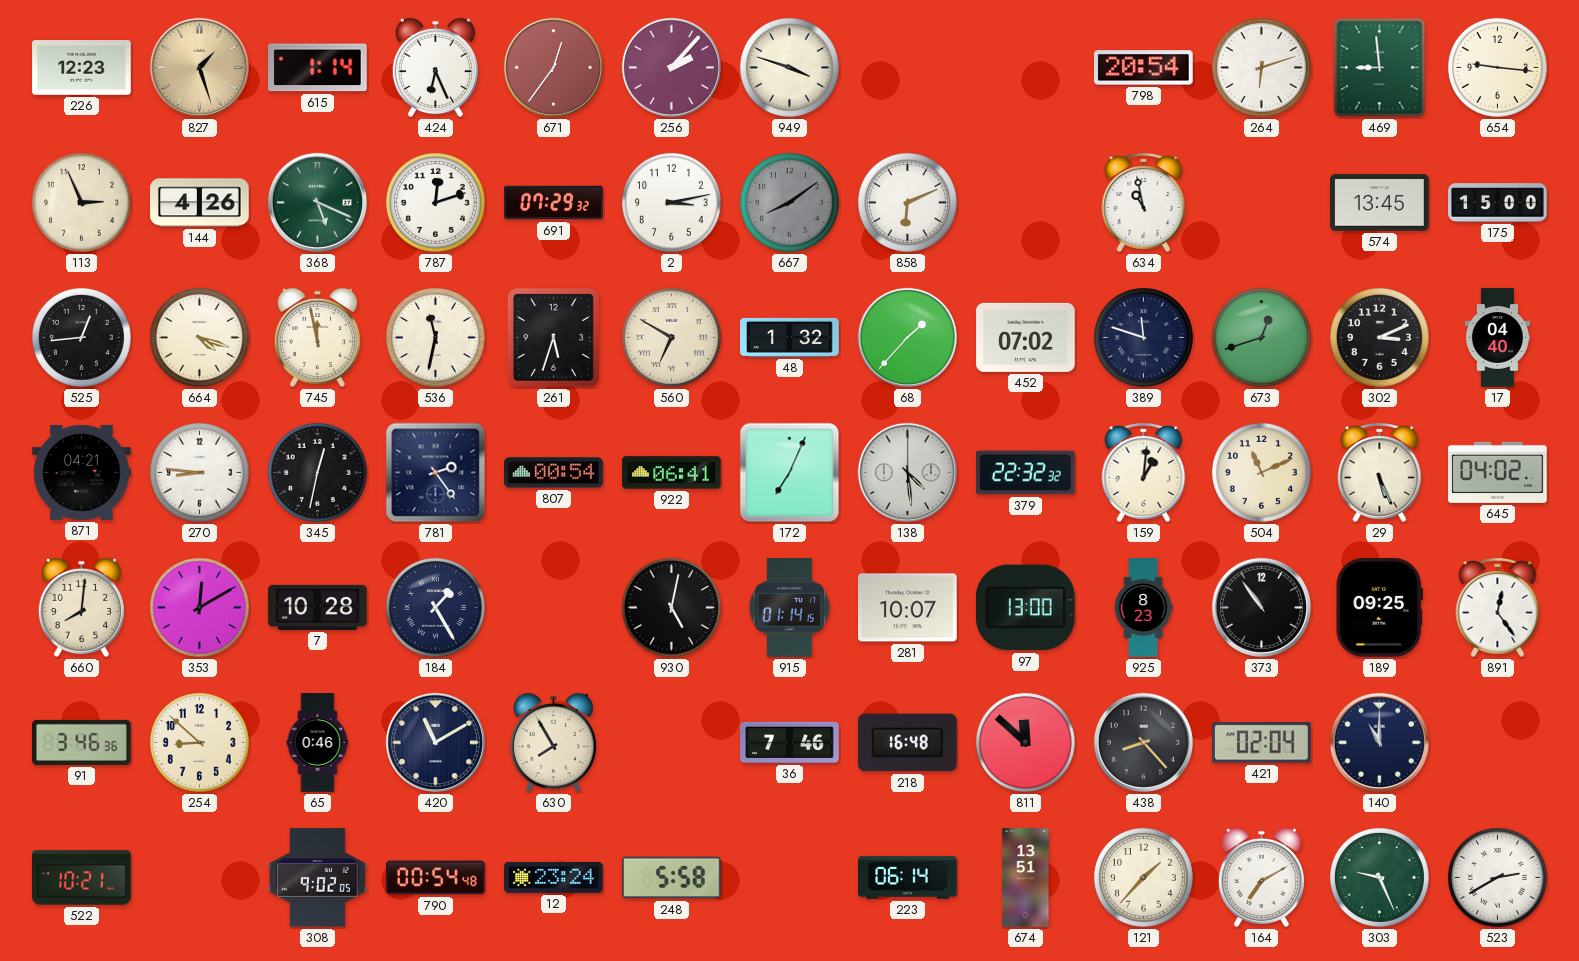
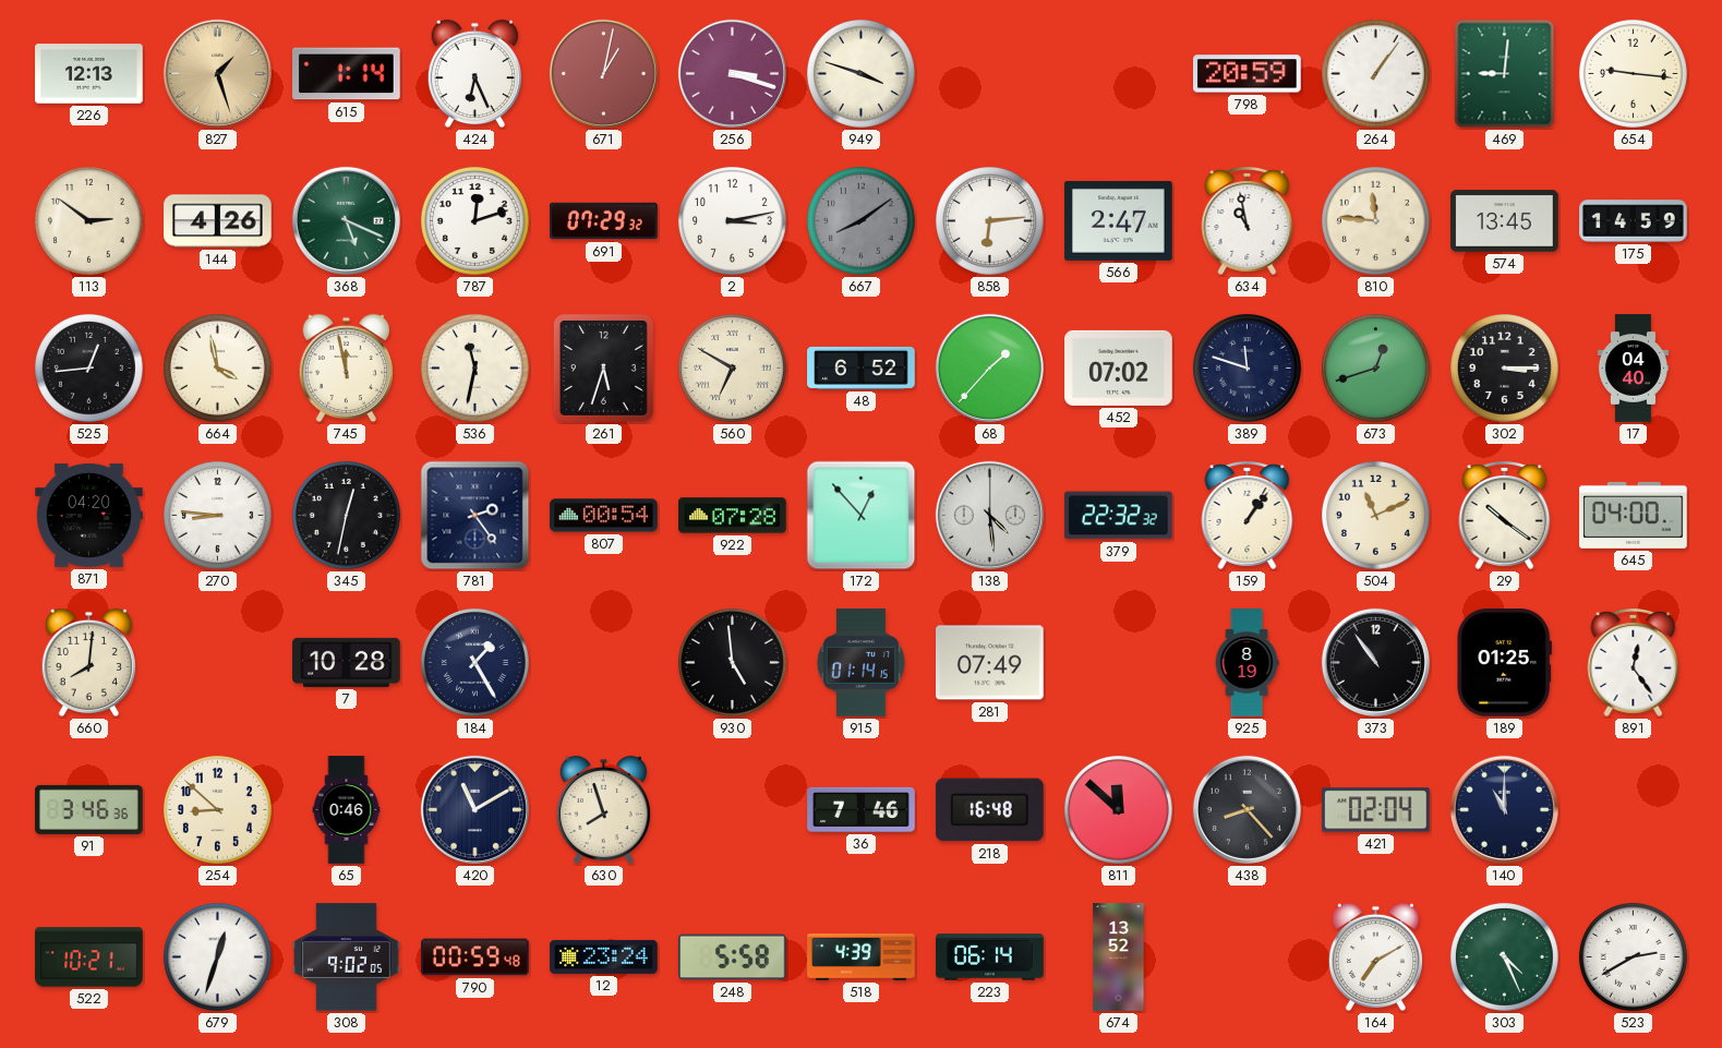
226: 12:23 -> 12:13
671: 12:36 -> 1:02
256: 2:07 -> 3:18
798: 20:54 -> 20:59
264: 6:12 -> 1:06
469: 8:59 -> 9:01
113: 2:56 -> 2:51
858: 6:11 -> 6:14
566: none -> 2:47
810: none -> 11:46
175: 15:00 -> 14:59
664: 4:18 -> 3:58
48: 1:32 -> 6:52
302: 3:11 -> 3:15
871: 04:21 -> 04:20
922: 06:41 -> 07:28
172: 7:04 -> 12:53
159: 1:01 -> 1:06
29: 5:26 -> 10:21
645: 04:02 -> 04:00
353: 12:10 -> none
930: 5:02 -> 4:59
281: 10:07 -> 07:49
97: 13:00 -> none
925: 8:23 -> 8:19
189: 09:25 -> 01:25
630: 7:55 -> 7:57
679: none -> 12:33
790: 00:54 -> 00:59
518: none -> 4:39
674: 13:51 -> 13:52
121: 1:37 -> none
303: 9:26 -> 4:26
